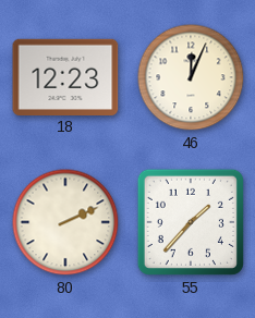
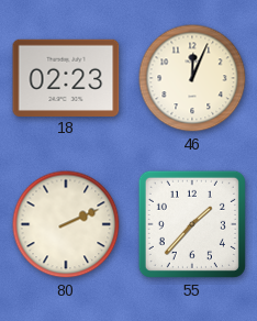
18: 12:23 -> 02:23
